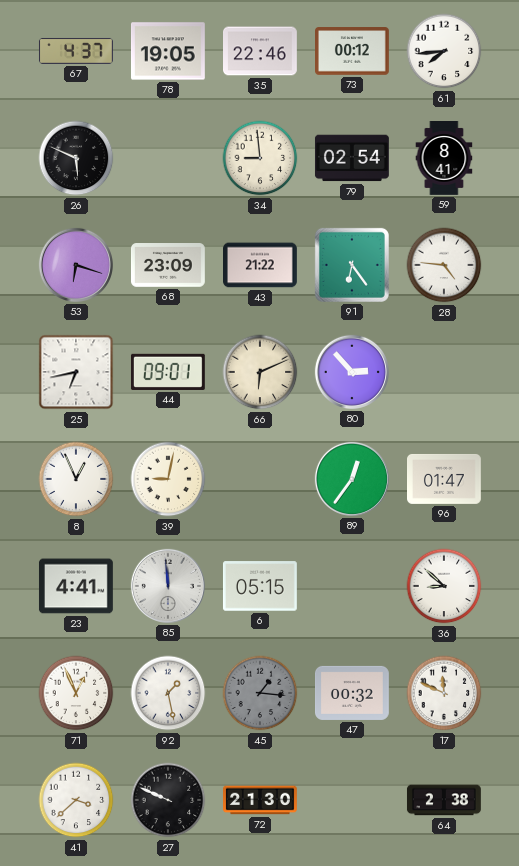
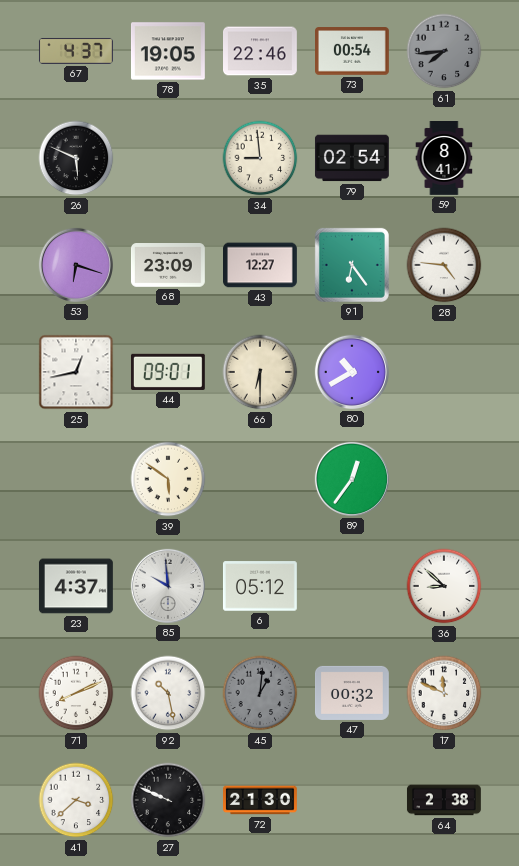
73: 00:12 -> 00:54
61 dial: white -> grey
43: 21:22 -> 12:27
25: 6:43 -> 12:43
66: 6:11 -> 6:30
80: 2:53 -> 10:40
8: 12:56 -> none
39: 9:02 -> 5:51
96: 01:47 -> none
23: 4:41 -> 4:37
85: 11:59 -> 9:59
6: 05:15 -> 05:12
71: 12:56 -> 8:11
92: 1:28 -> 10:28
45: 1:16 -> 1:01
